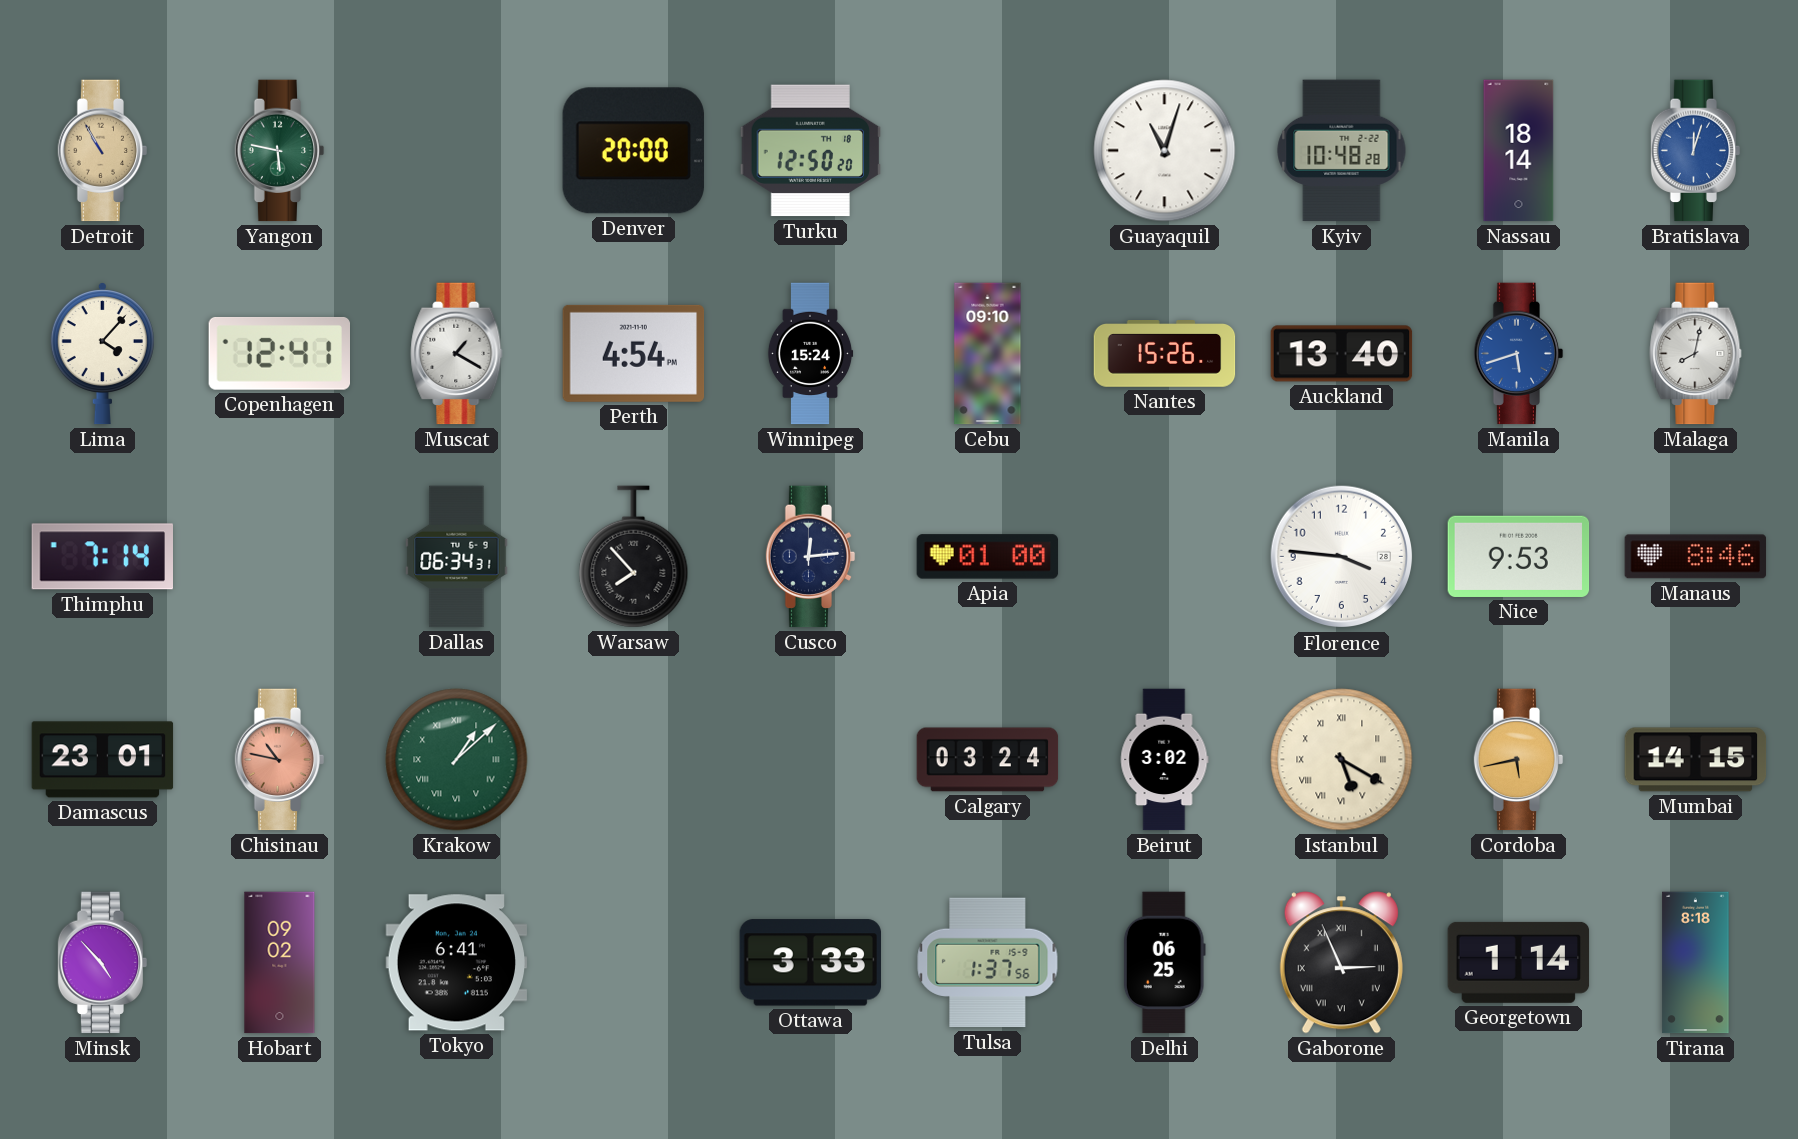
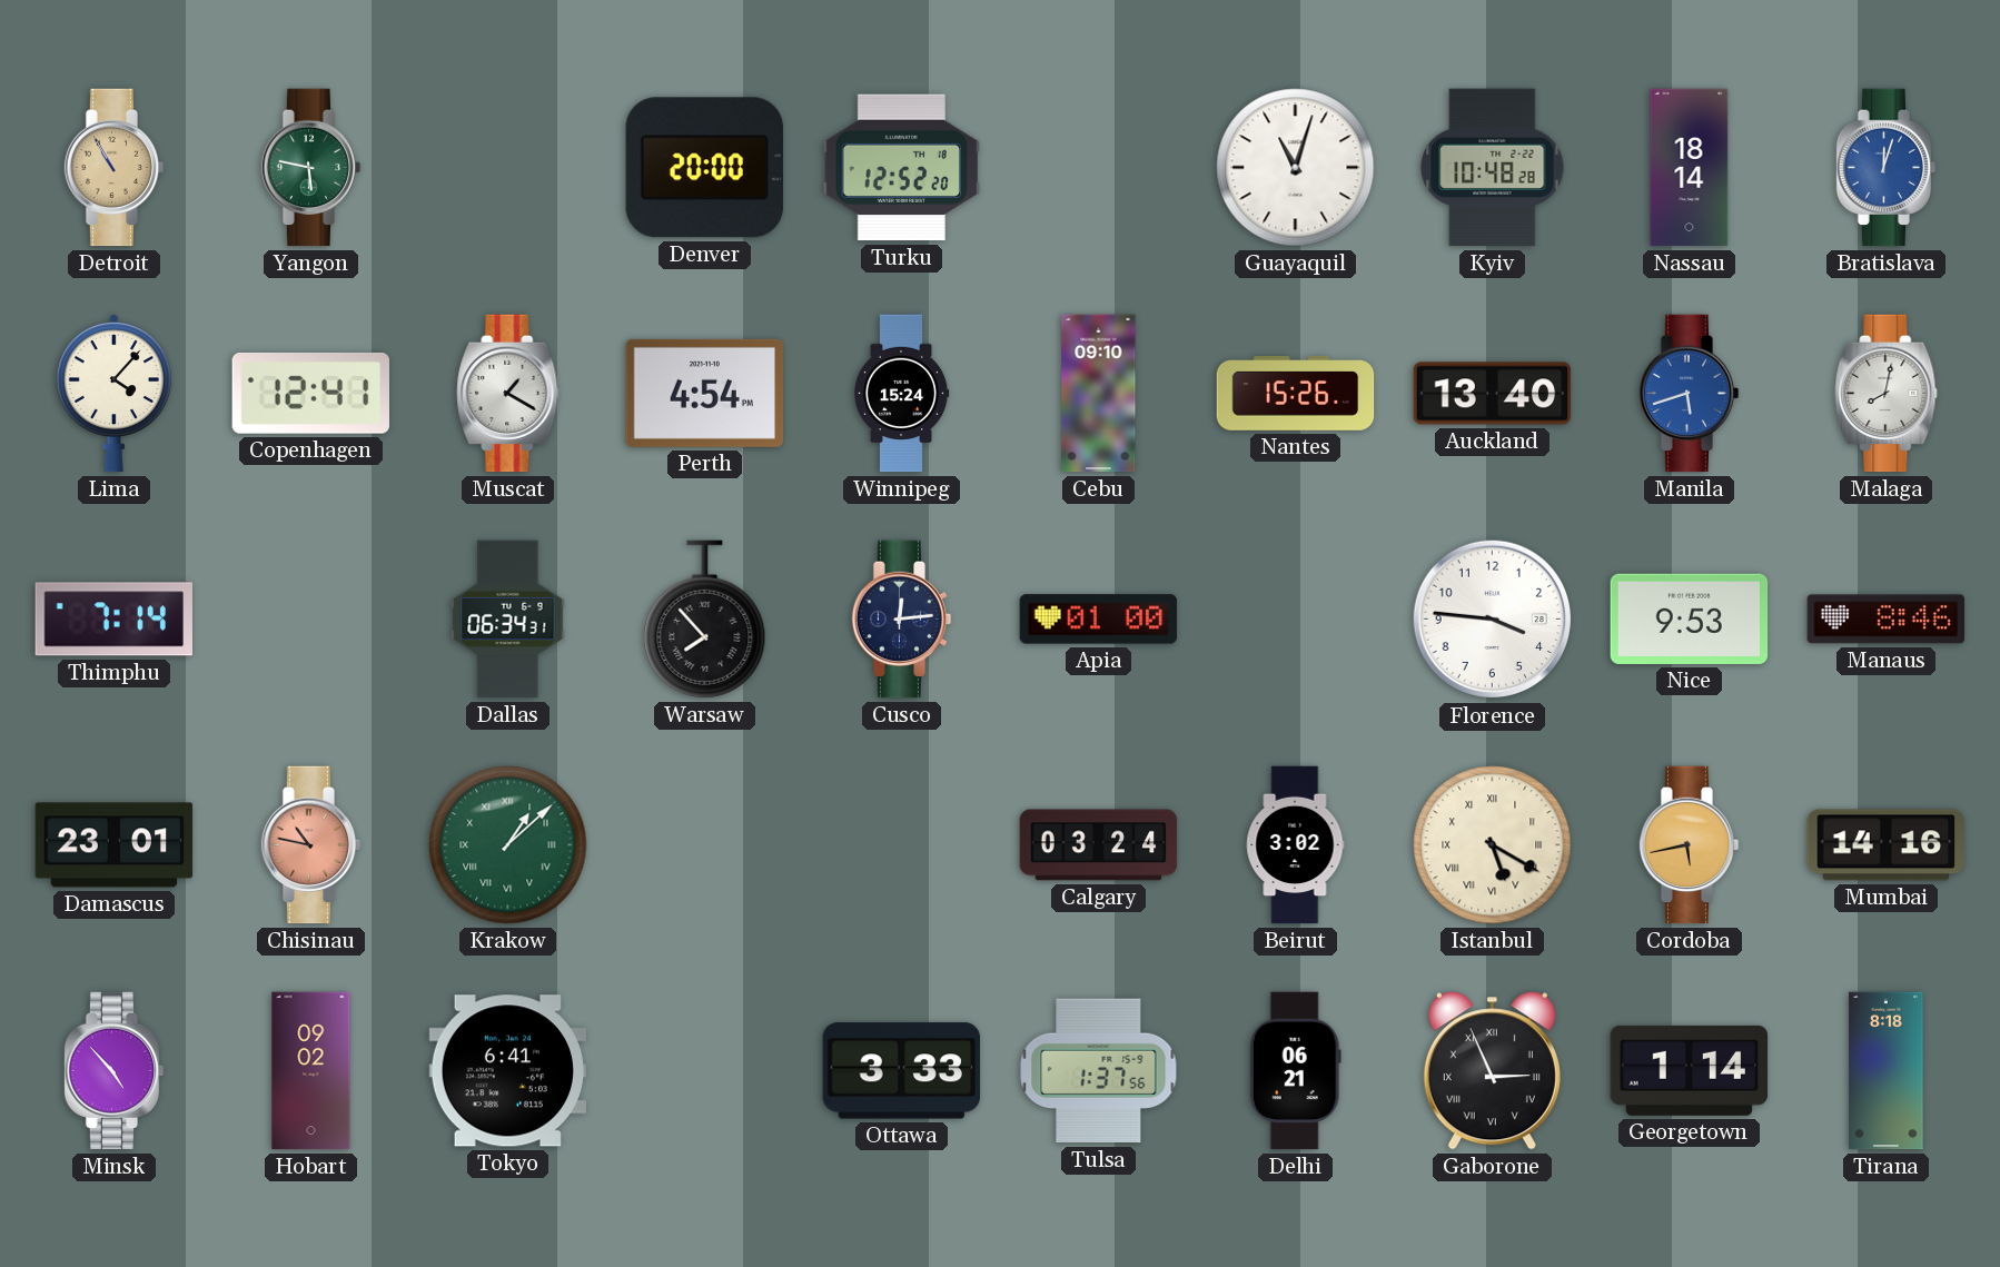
Turku: 12:50 -> 12:52
Mumbai: 14:15 -> 14:16
Delhi: 06:25 -> 06:21
